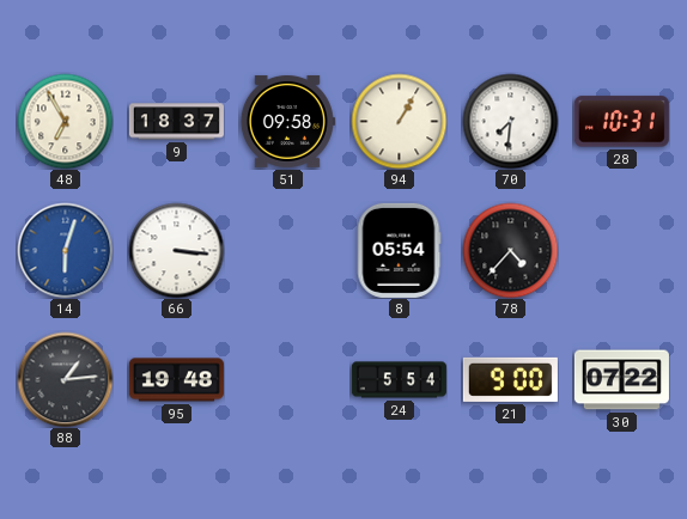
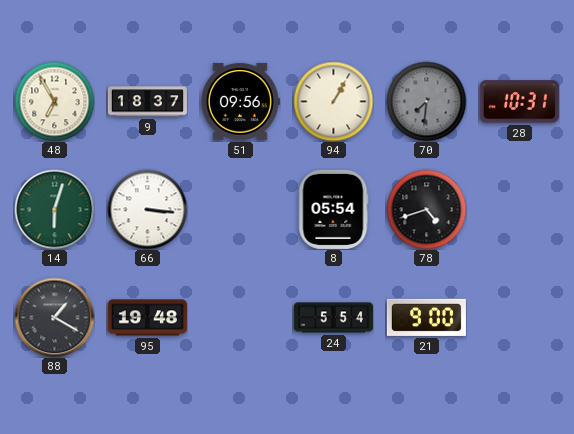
51: 09:58 -> 09:56
70 dial: white -> grey
14 dial: blue -> green
78: 4:37 -> 4:42
88: 1:14 -> 1:20
30: 07:22 -> none
